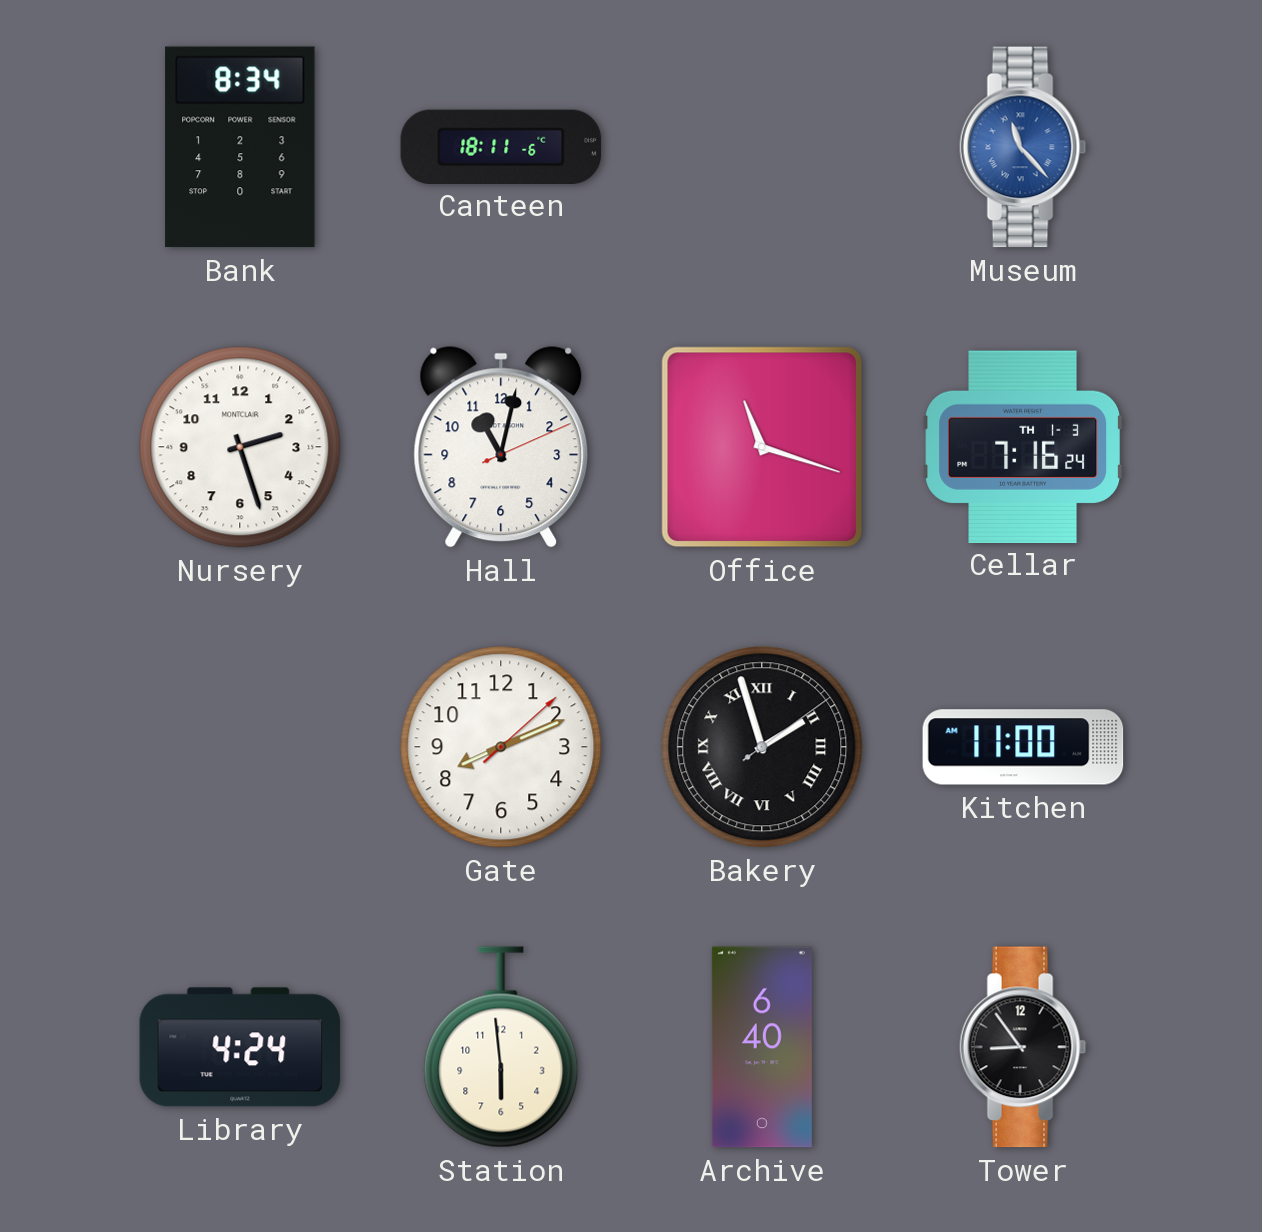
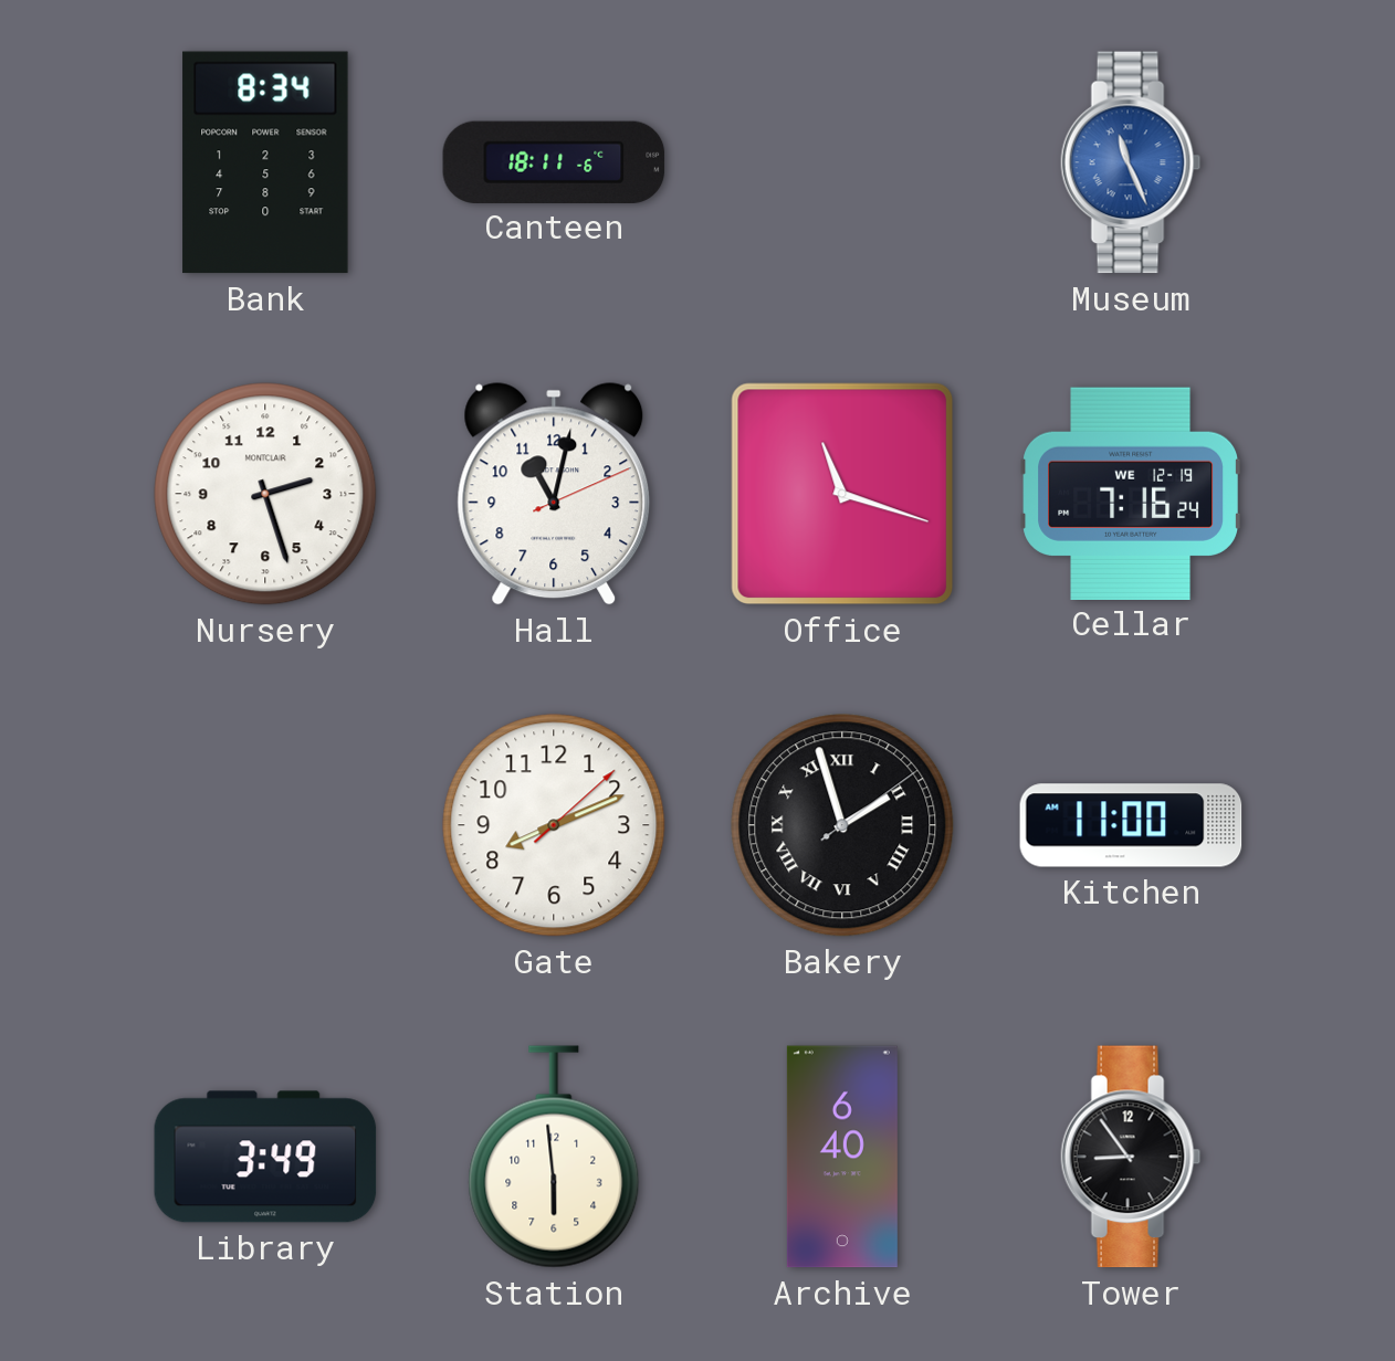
Museum: 11:23 -> 11:26
Cellar date: TH 1-3 -> WE 12-19
Library: 4:24 -> 3:49
